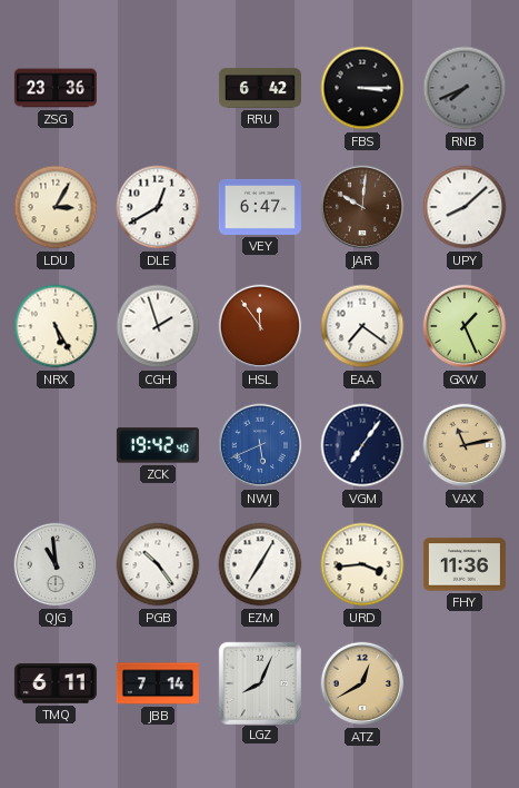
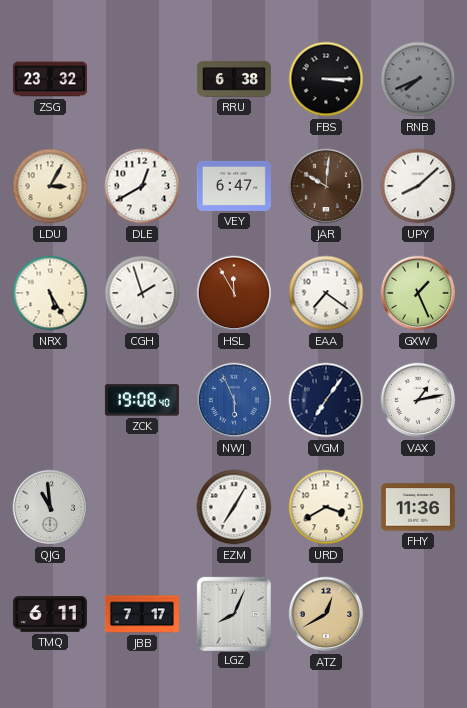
ZSG: 23:36 -> 23:32
RRU: 6:42 -> 6:38
HSL: 11:54 -> 11:55
ZCK: 19:42 -> 19:08
NWJ: 5:41 -> 5:56
VAX: 11:13 -> 1:13
VAX dial: champagne -> white
PGB: 10:24 -> none
URD: 3:44 -> 3:40
JBB: 7:14 -> 7:17
